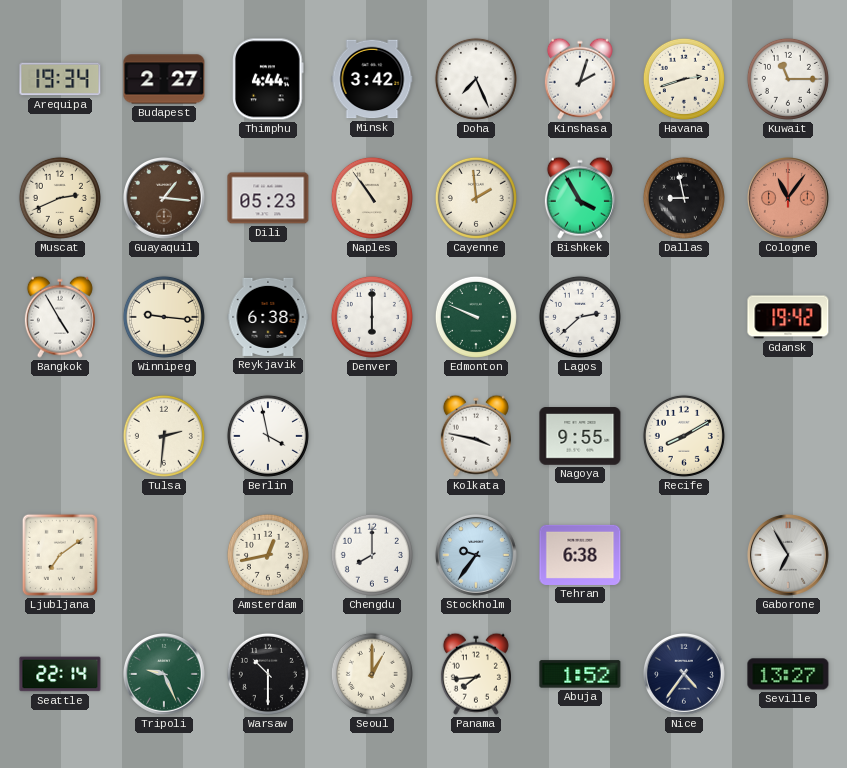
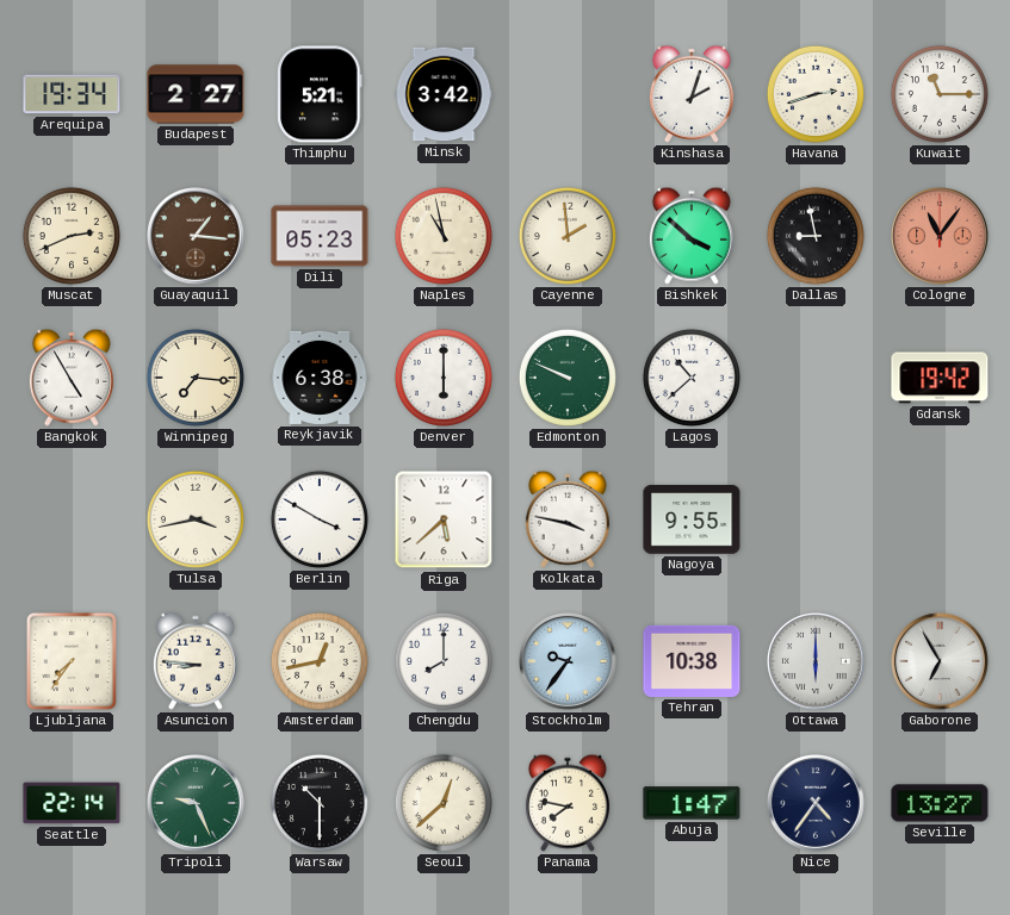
Thimphu: 4:44 -> 5:21
Doha: 7:26 -> none
Naples: 10:54 -> 10:58
Bishkek: 3:55 -> 3:52
Winnipeg: 9:16 -> 7:16
Lagos: 2:38 -> 10:38
Tulsa: 2:31 -> 3:43
Berlin: 3:58 -> 3:50
Riga: none -> 5:38
Recife: 8:10 -> none
Ljubljana: 7:09 -> 7:36
Asuncion: none -> 8:46
Tehran: 6:38 -> 10:38
Ottawa: none -> 6:00
Seoul: 1:00 -> 12:38
Panama: 7:44 -> 7:47
Abuja: 1:52 -> 1:47
